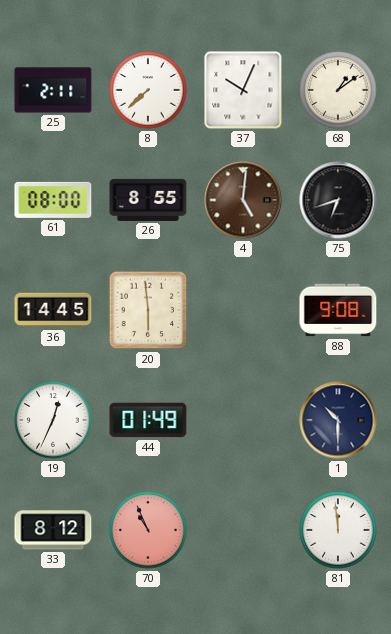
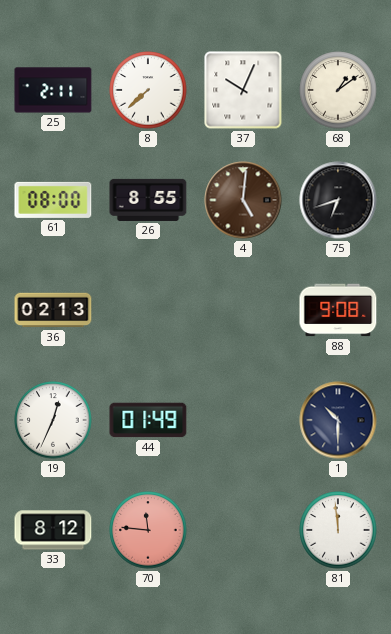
36: 14:45 -> 02:13
20: 5:59 -> none
70: 10:56 -> 11:46
